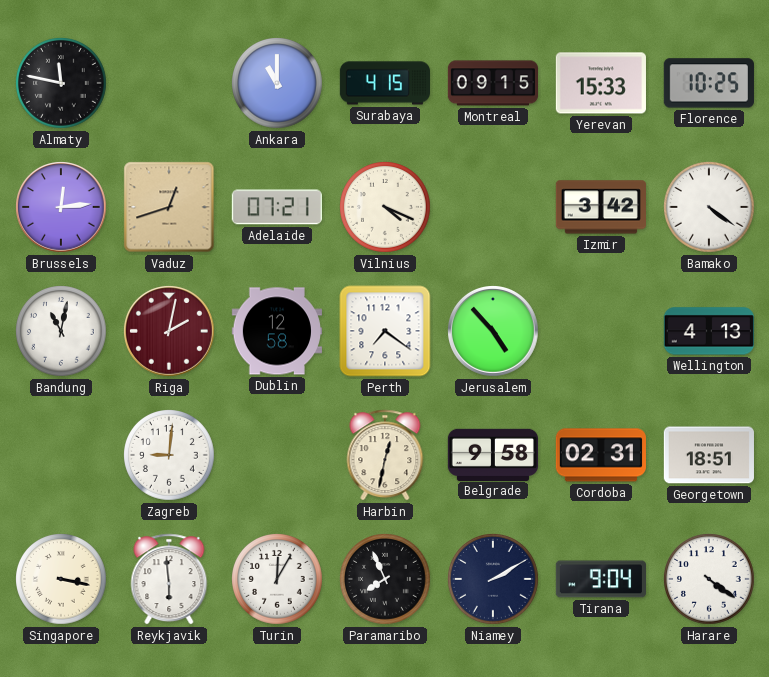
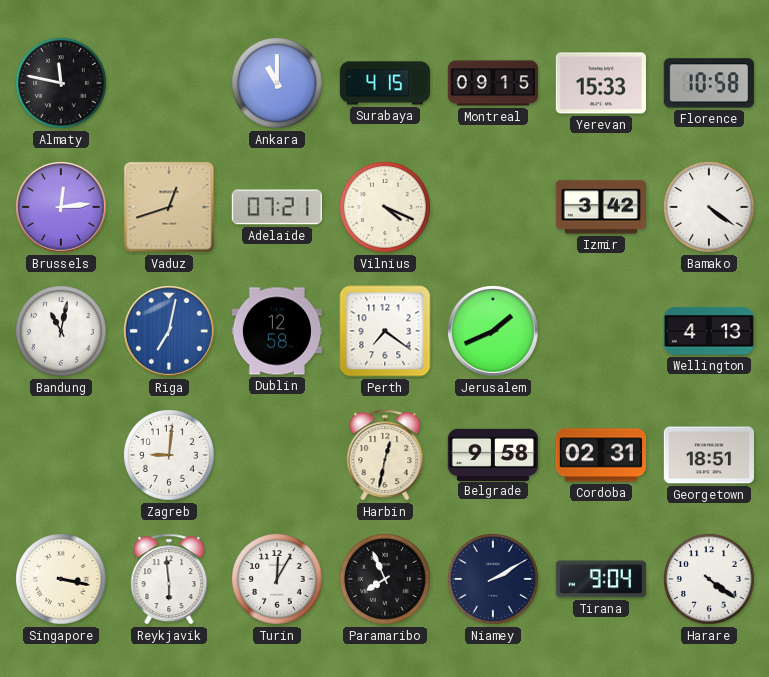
Florence: 10:25 -> 10:58
Riga: 2:02 -> 7:02
Riga dial: burgundy -> blue
Jerusalem: 4:53 -> 1:41
